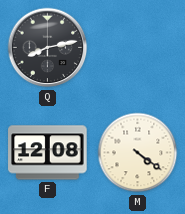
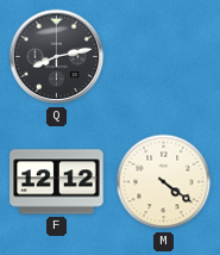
F: 12:08 -> 12:12
